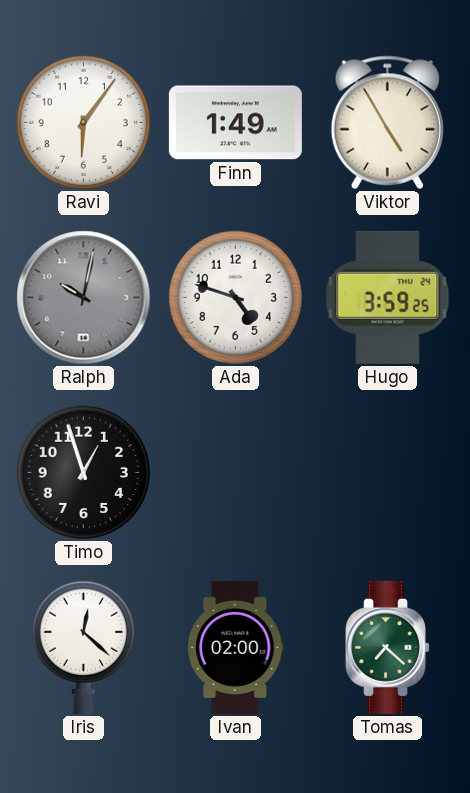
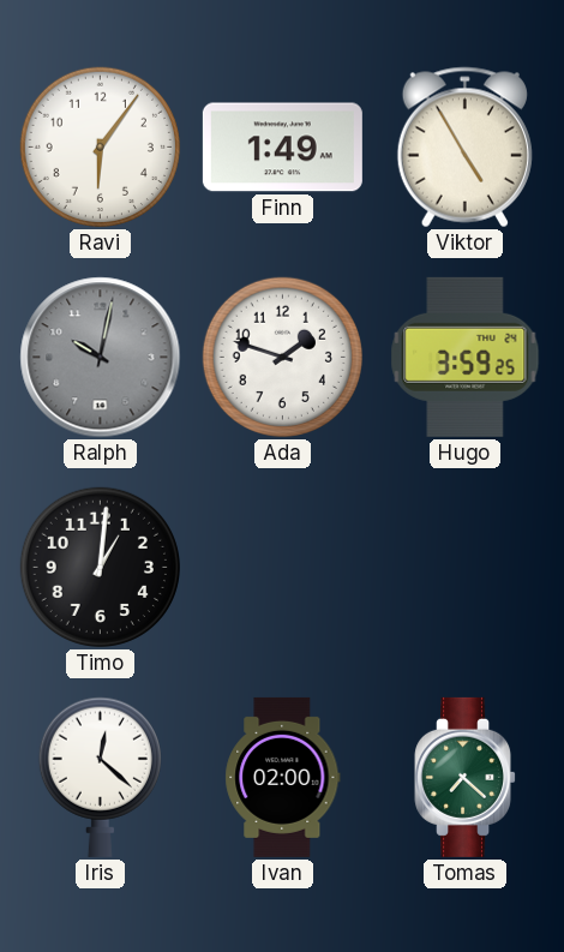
Ada: 4:48 -> 1:48
Timo: 12:57 -> 1:01
